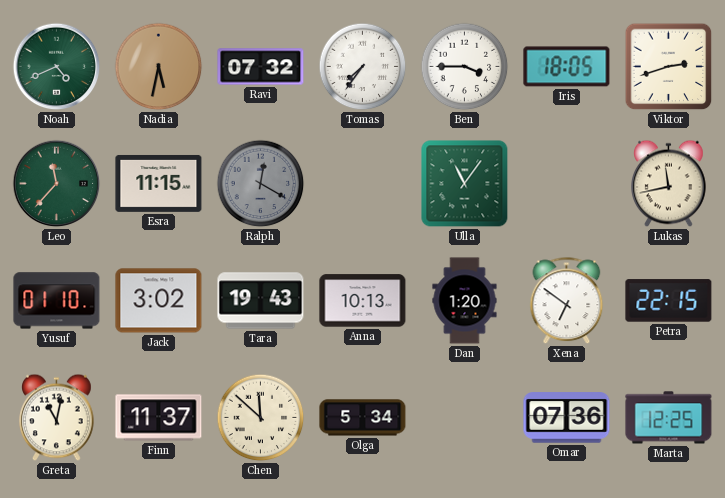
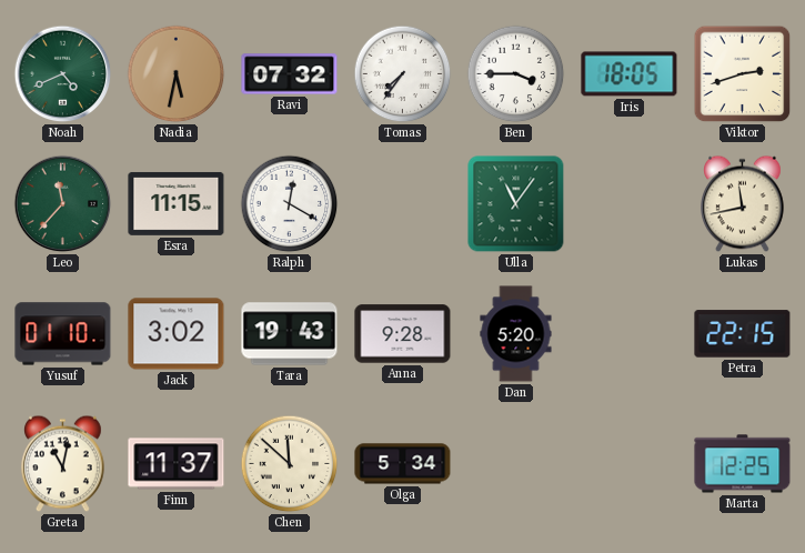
Ralph dial: grey -> white
Anna: 10:13 -> 9:28
Dan: 1:20 -> 5:20
Xena: 6:51 -> none
Omar: 07:36 -> none
